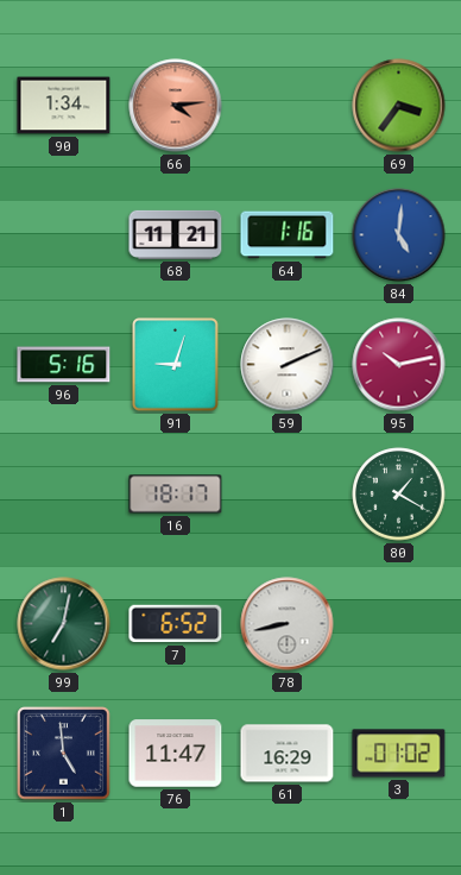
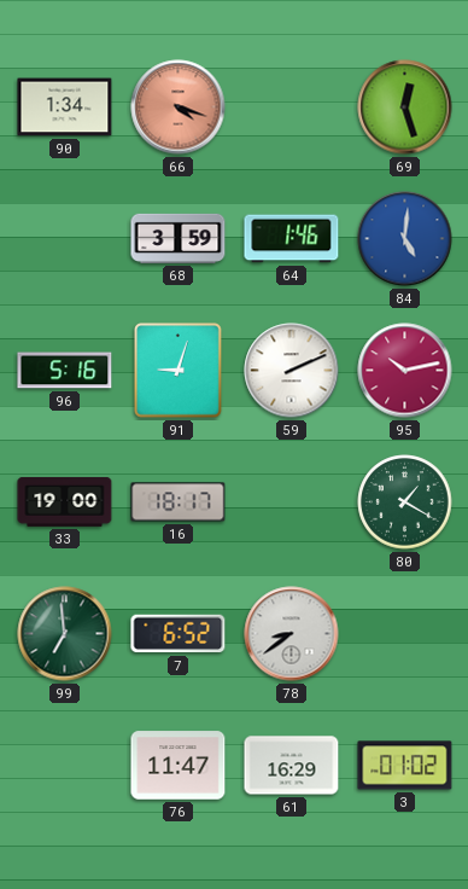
66: 4:14 -> 4:18
69: 3:36 -> 12:27
68: 11:21 -> 3:59
64: 1:16 -> 1:46
33: none -> 19:00
99: 7:02 -> 6:59
78: 8:43 -> 8:39
1: 4:59 -> none
